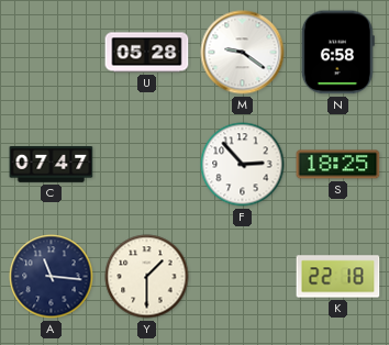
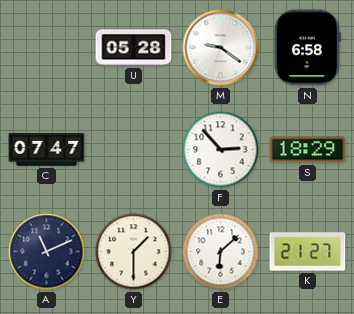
S: 18:25 -> 18:29
A: 11:16 -> 11:11
E: none -> 6:08
K: 22:18 -> 21:27
